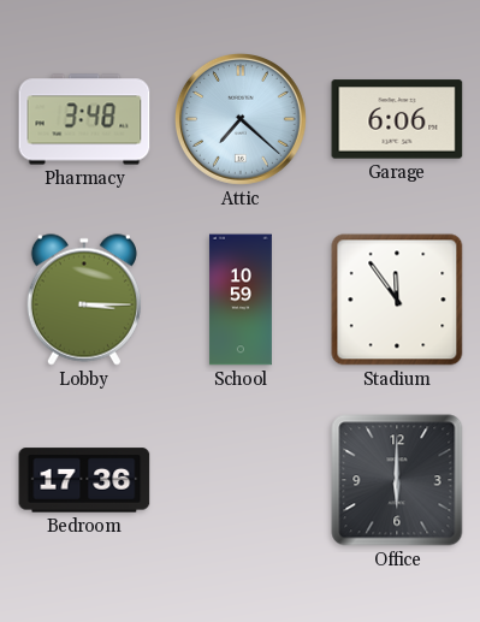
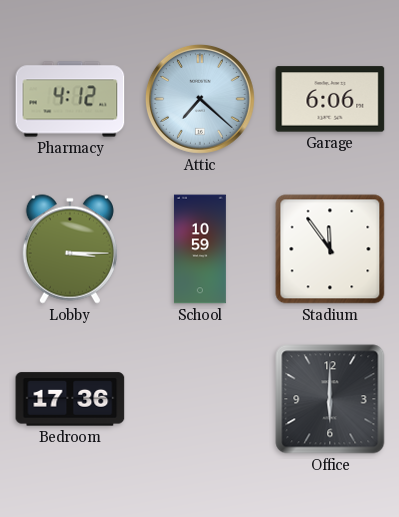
Pharmacy: 3:48 -> 4:12
